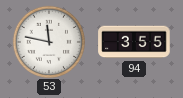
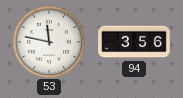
94: 3:55 -> 3:56
